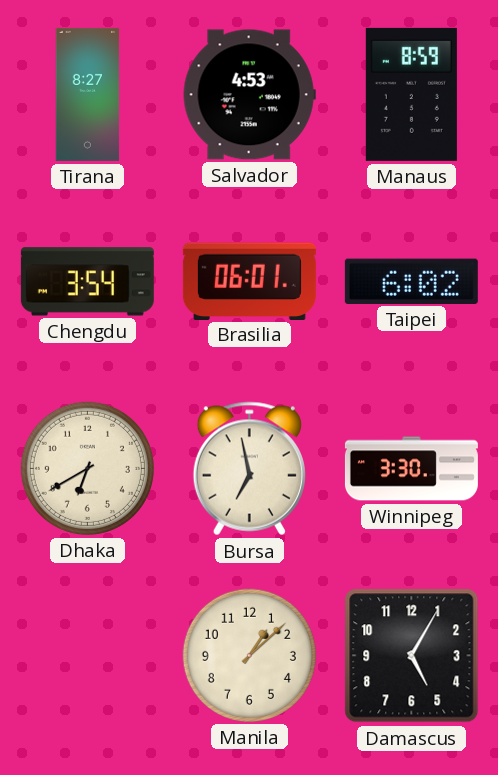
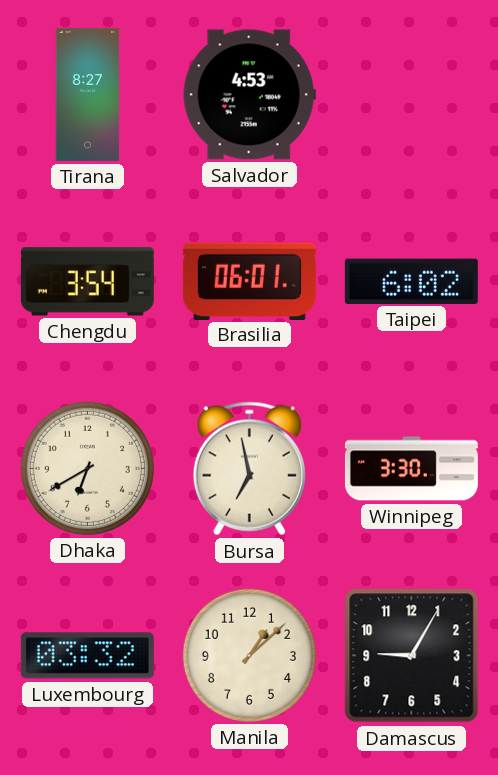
Manaus: 8:59 -> none
Luxembourg: none -> 03:32
Damascus: 5:05 -> 9:05
